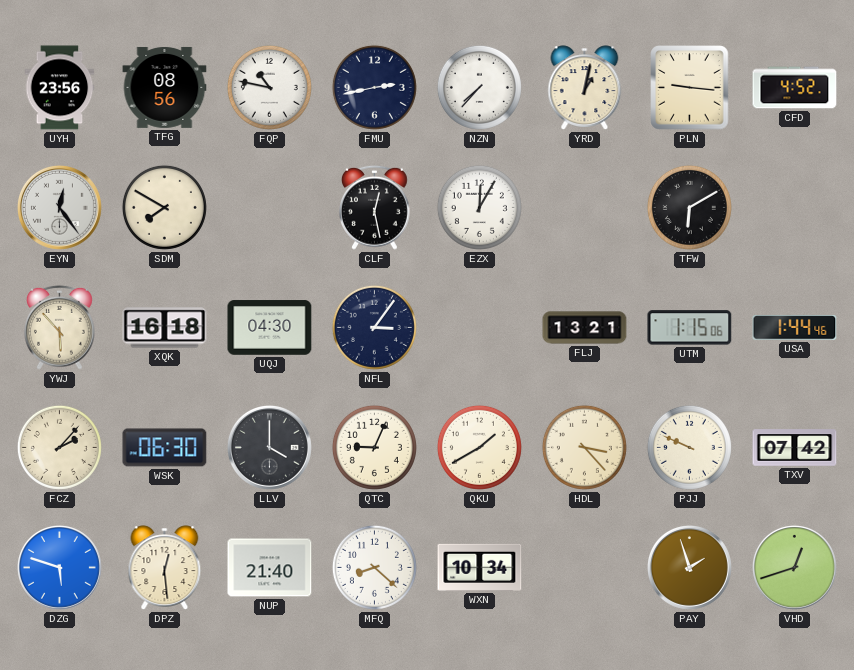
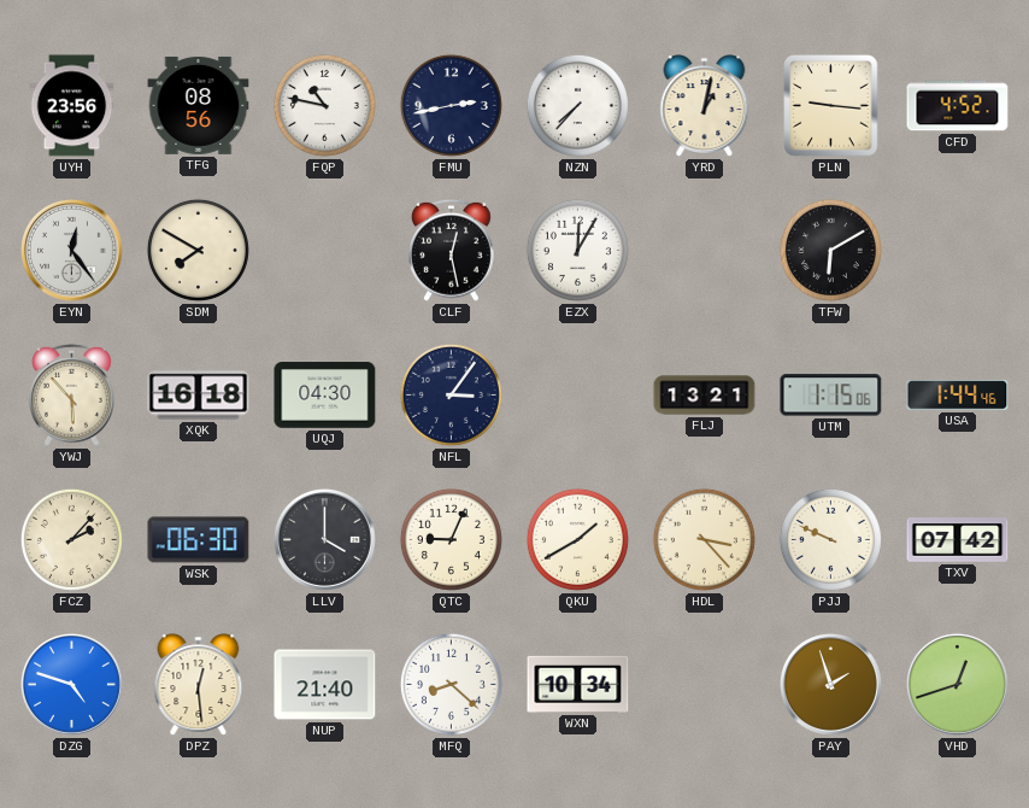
DZG: 5:48 -> 4:48
